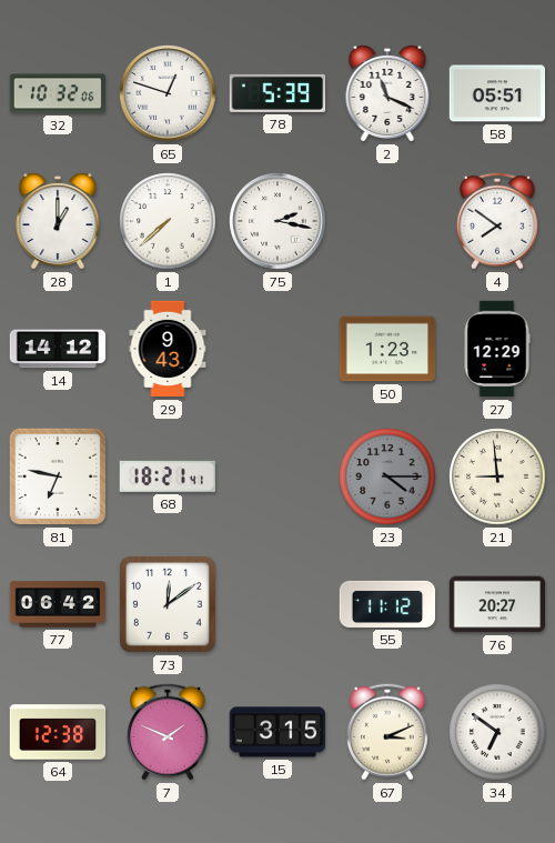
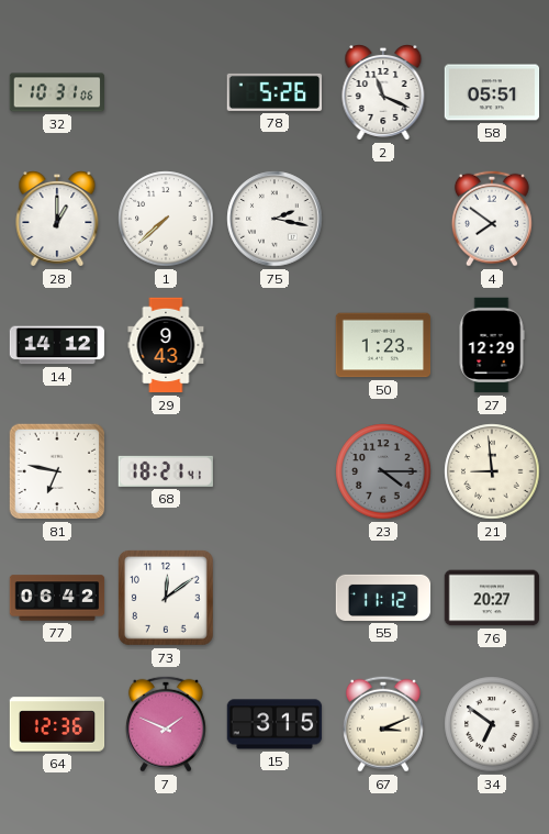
32: 10:32 -> 10:31
65: 12:48 -> none
78: 5:39 -> 5:26
64: 12:38 -> 12:36
